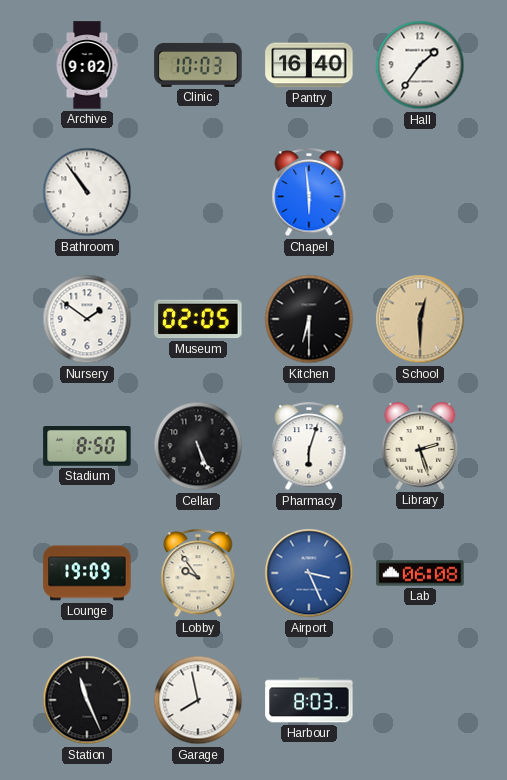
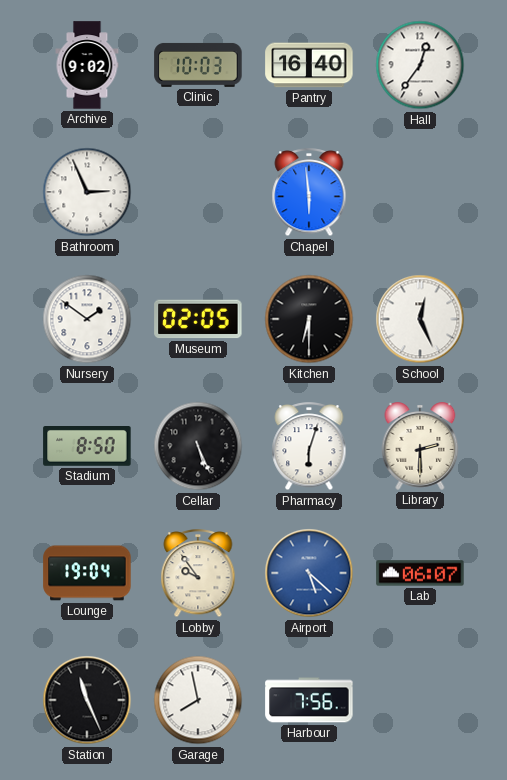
Hall: 1:36 -> 12:36
Bathroom: 10:54 -> 2:56
School: 12:30 -> 12:26
School dial: champagne -> white
Library: 2:27 -> 2:30
Lounge: 19:09 -> 19:04
Airport: 3:26 -> 5:22
Lab: 06:08 -> 06:07
Harbour: 8:03 -> 7:56
